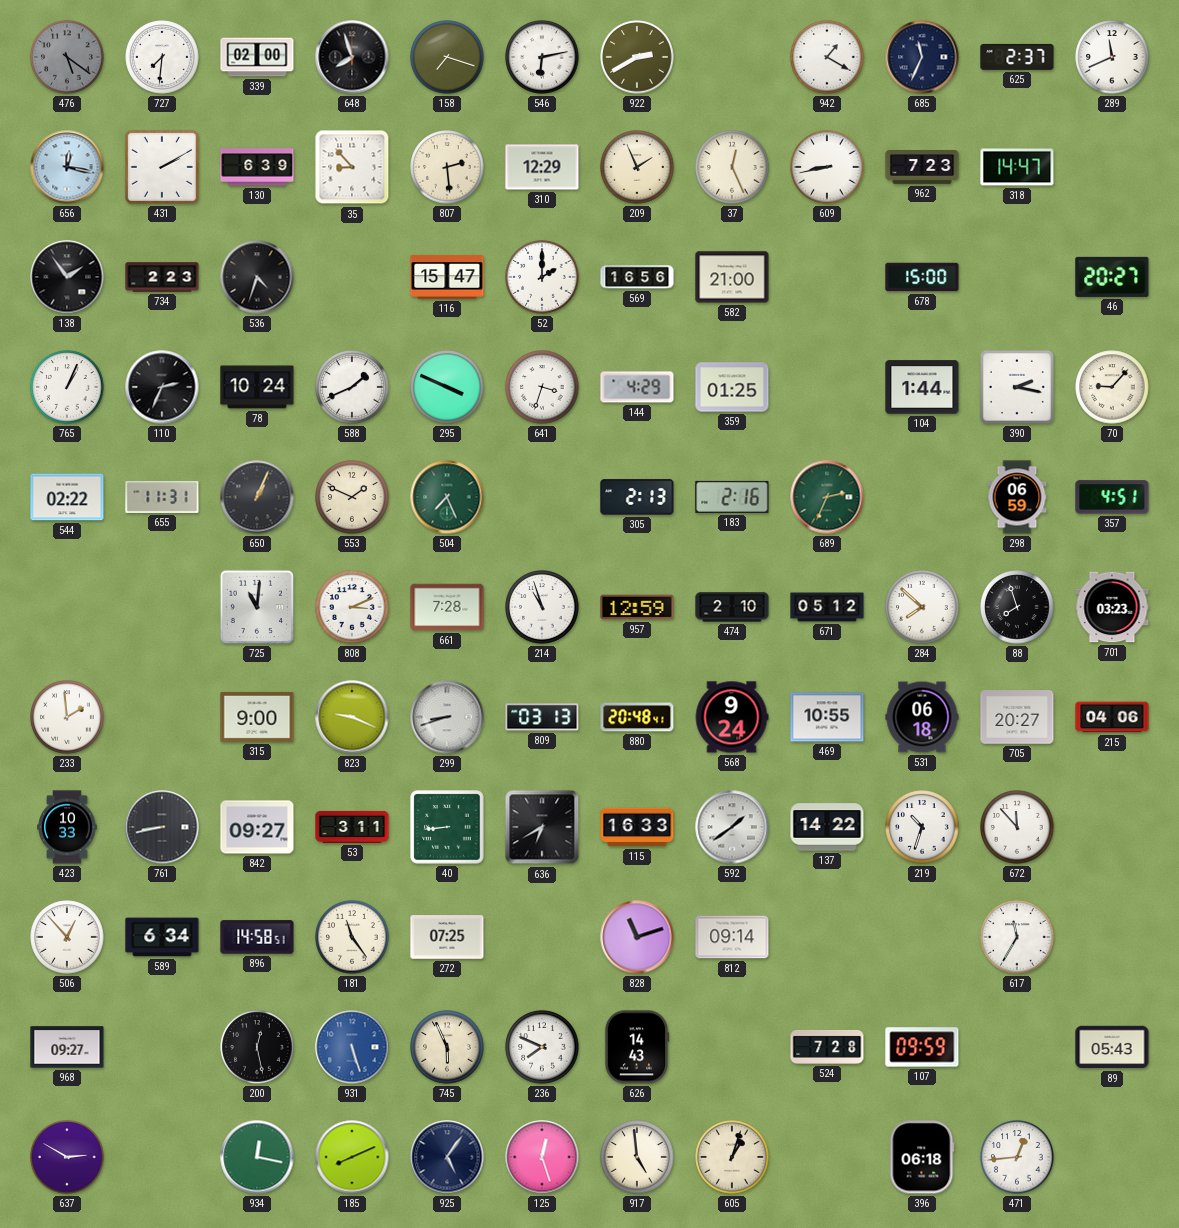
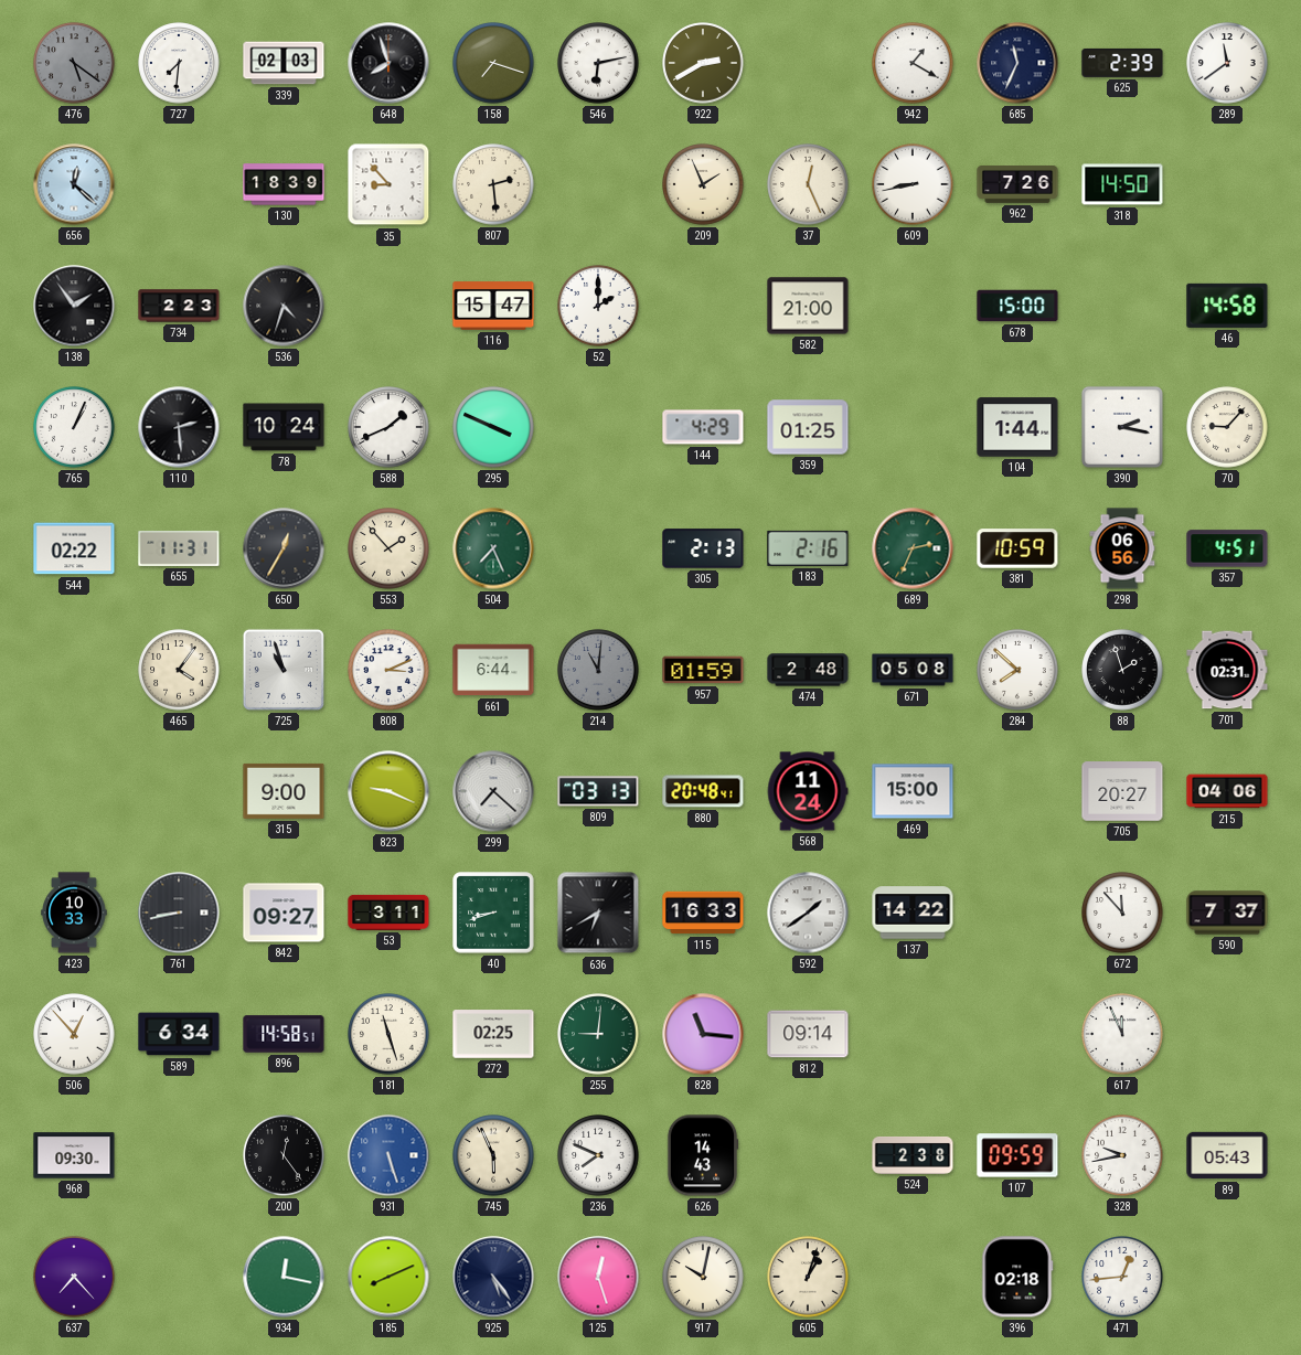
339: 02:00 -> 02:03
625: 2:37 -> 2:39
289: 11:41 -> 11:39
656: 12:17 -> 12:22
431: 2:10 -> none
130: 6:39 -> 18:39
310: 12:29 -> none
962: 7:23 -> 7:26
318: 14:47 -> 14:50
569: 16:56 -> none
46: 20:27 -> 14:58
110: 2:34 -> 2:29
641: 3:33 -> none
650: 1:04 -> 12:35
553: 1:49 -> 1:53
381: none -> 10:59
298: 06:59 -> 06:56
465: none -> 4:06
725: 11:01 -> 10:57
661: 7:28 -> 6:44
214: 10:57 -> 11:01
214 dial: white -> grey
957: 12:59 -> 01:59
474: 2:10 -> 2:48
671: 05:12 -> 05:08
88: 7:57 -> 1:57
701: 03:23 -> 02:31
233: 1:59 -> none
299: 8:42 -> 7:22
568: 9:24 -> 11:24
469: 10:55 -> 15:00
531: 06:18 -> none
40: 8:44 -> 8:42
219: 10:33 -> none
590: none -> 7:37
181: 11:24 -> 11:27
272: 07:25 -> 02:25
255: none -> 9:01
828: 11:12 -> 11:16
617: 11:35 -> 11:56
968: 09:27 -> 09:30
200: 12:28 -> 12:24
524: 7:28 -> 2:38
328: none -> 9:43
637: 2:50 -> 7:23
925: 5:06 -> 5:24
917: 4:59 -> 10:02
396: 06:18 -> 02:18
